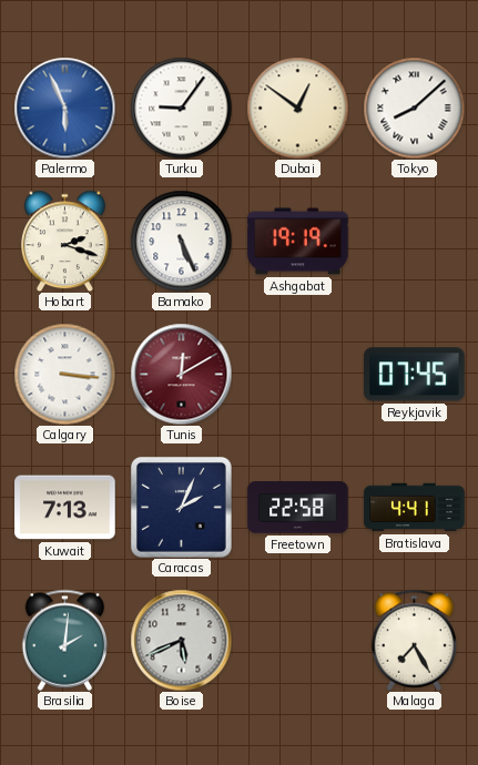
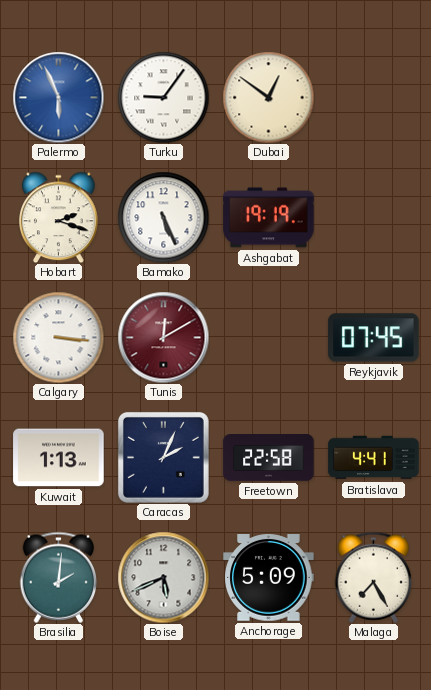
Tokyo: 8:08 -> none
Kuwait: 7:13 -> 1:13
Anchorage: none -> 5:09
